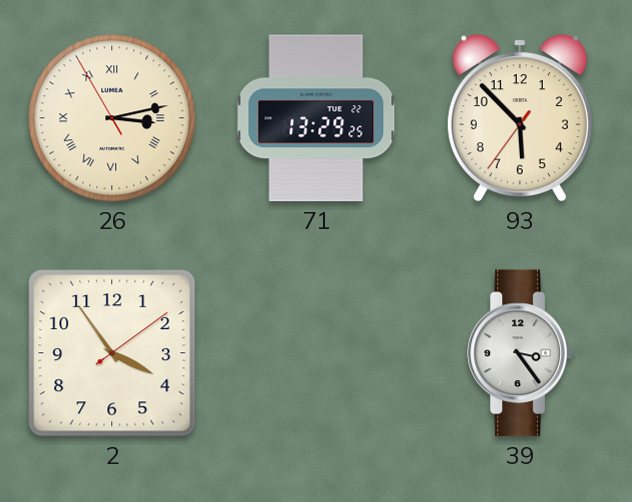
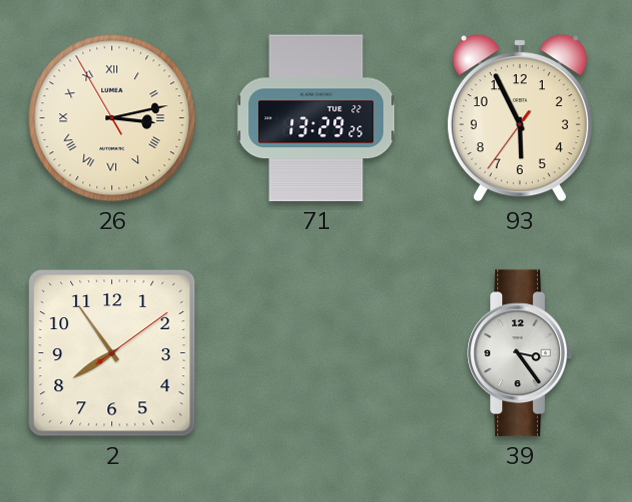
93: 5:52 -> 5:55
2: 3:54 -> 7:54
